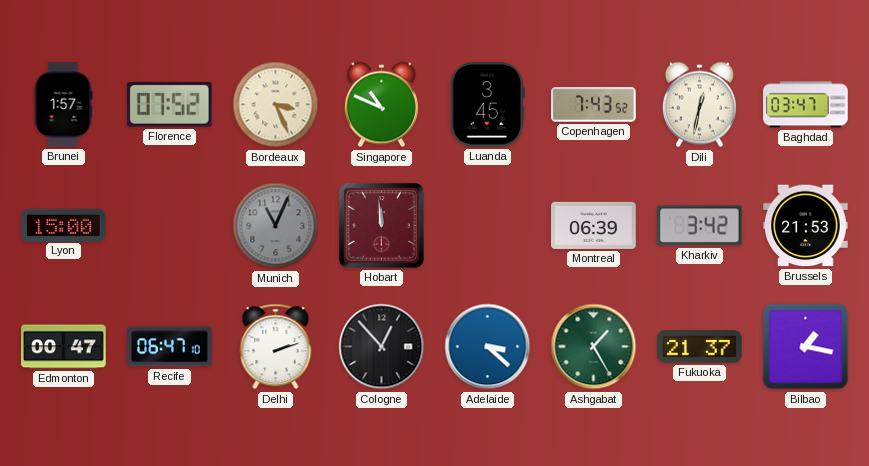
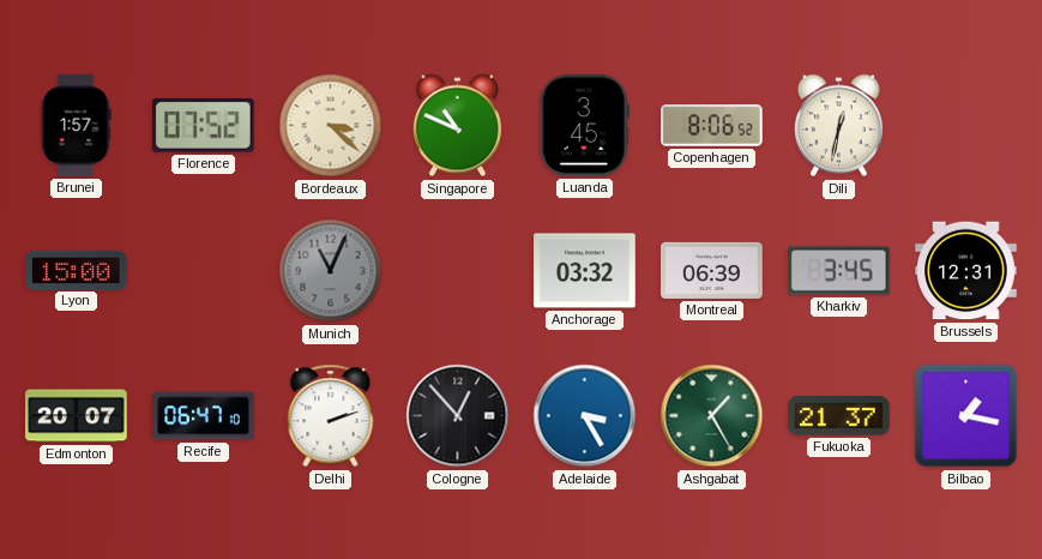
Bordeaux: 3:26 -> 3:22
Copenhagen: 7:43 -> 8:06
Baghdad: 03:47 -> none
Hobart: 11:59 -> none
Anchorage: none -> 03:32
Kharkiv: 3:42 -> 3:45
Brussels: 21:53 -> 12:31
Edmonton: 00:47 -> 20:07
Adelaide: 3:22 -> 3:25
